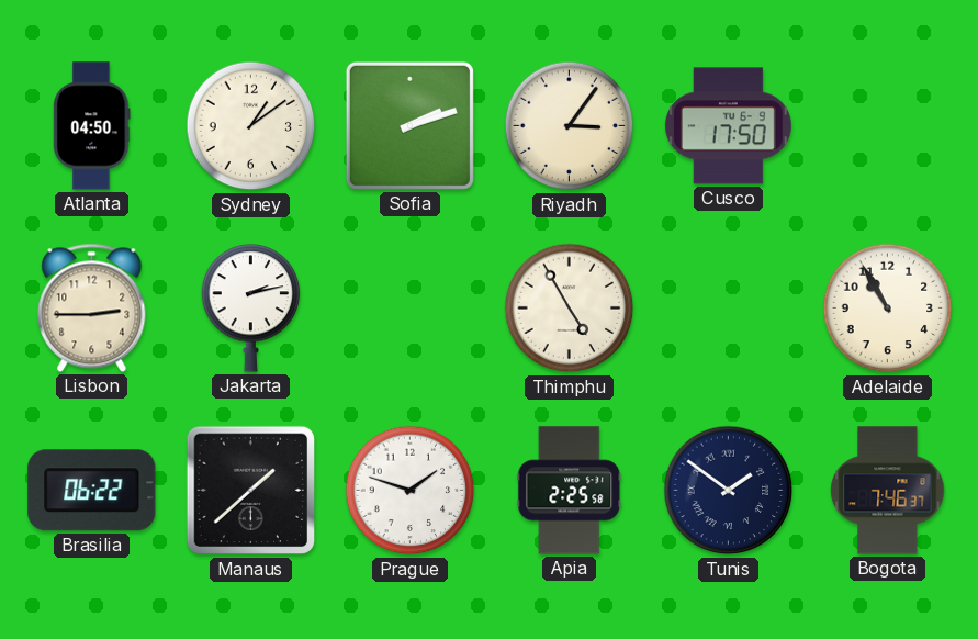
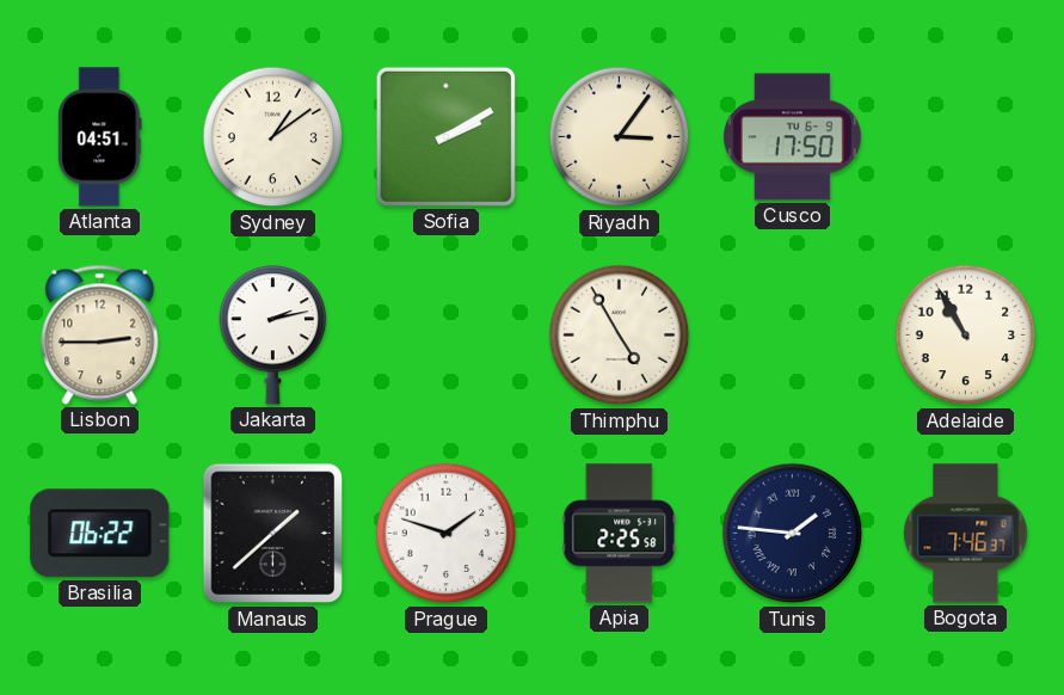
Atlanta: 04:50 -> 04:51
Sofia: 2:12 -> 2:10
Tunis: 1:51 -> 1:46
